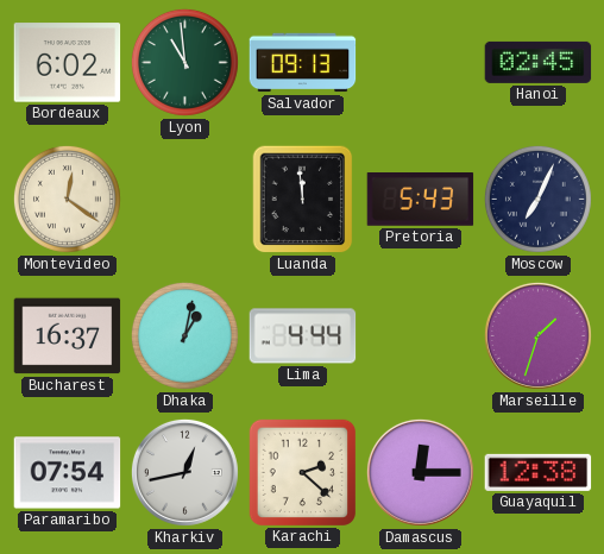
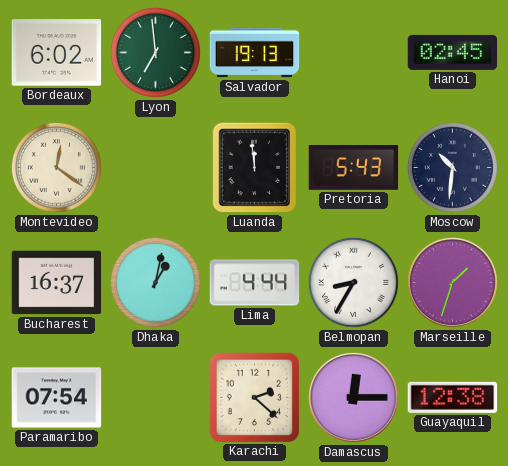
Lyon: 10:59 -> 6:59
Salvador: 09:13 -> 19:13
Moscow: 7:04 -> 10:31
Belmopan: none -> 8:35
Kharkiv: 12:43 -> none
